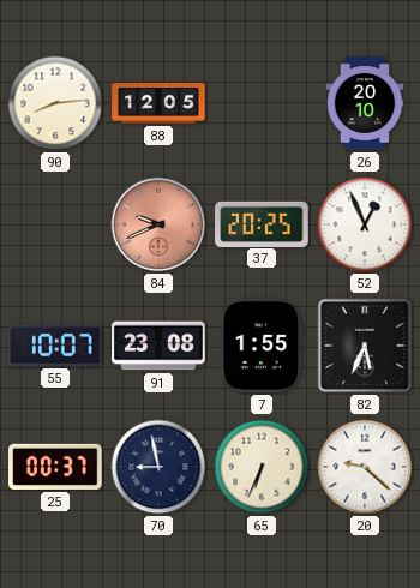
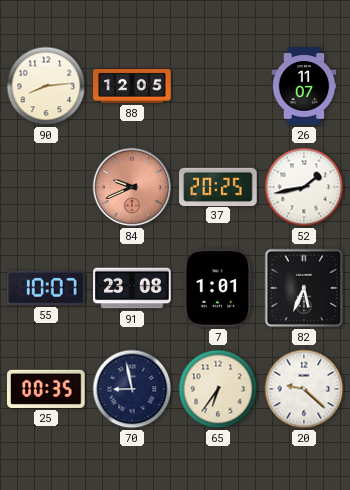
26: 20:10 -> 11:07
52: 12:56 -> 1:43
7: 1:55 -> 1:01
25: 00:37 -> 00:35
65: 6:34 -> 6:36
